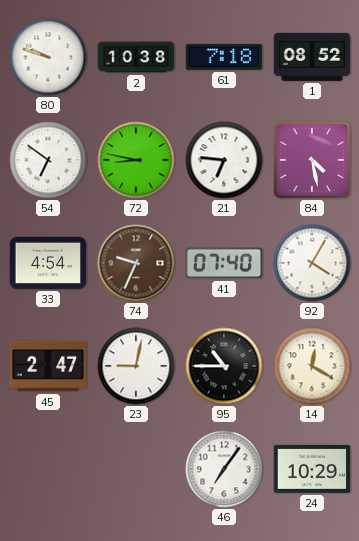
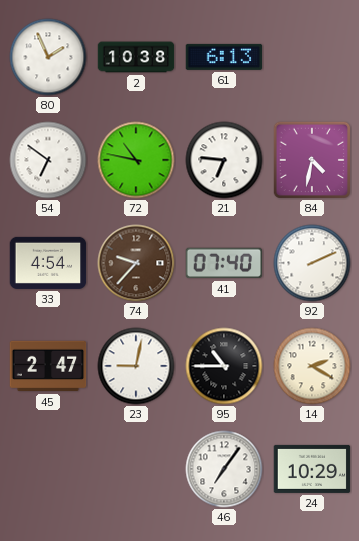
80: 9:48 -> 1:56
61: 7:18 -> 6:13
1: 08:52 -> none
72: 8:47 -> 10:47
84: 4:28 -> 4:32
74: 9:34 -> 9:37
92: 4:05 -> 2:11
14: 12:20 -> 2:20
